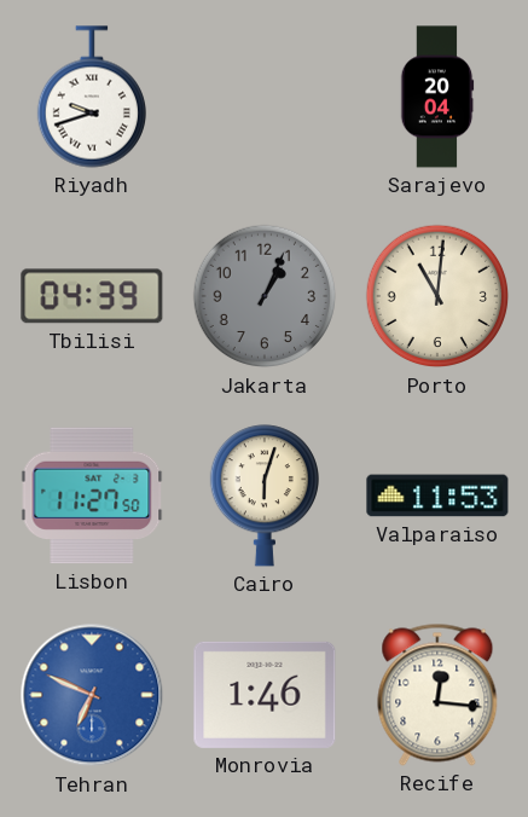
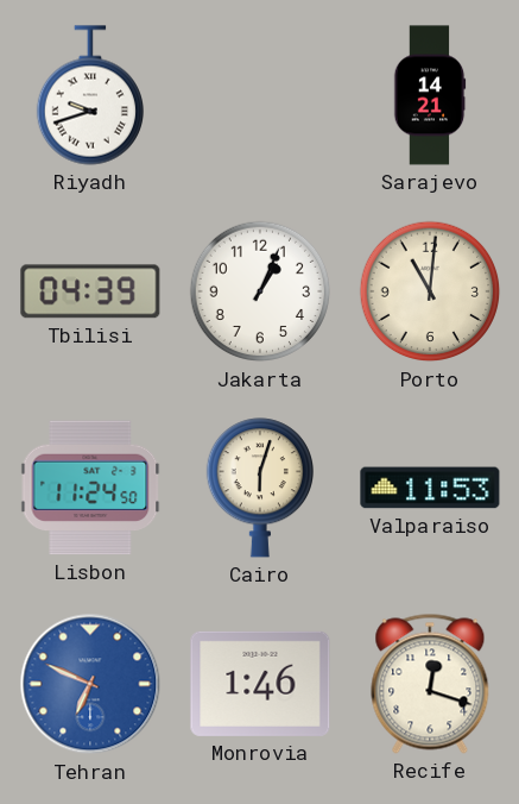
Sarajevo: 20:04 -> 14:21
Jakarta dial: grey -> white
Lisbon: 11:27 -> 11:24
Recife: 12:16 -> 12:18
